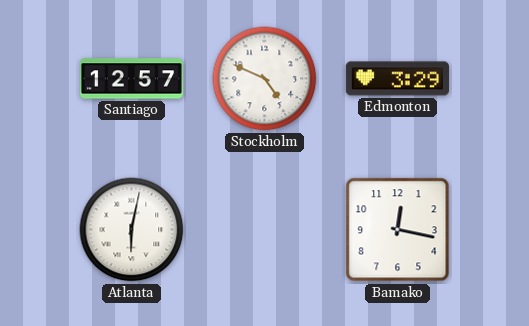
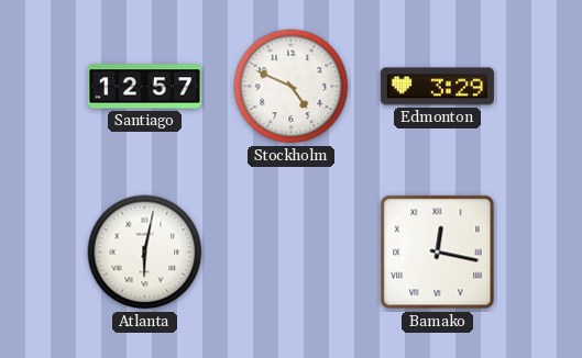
Bamako numerals: Arabic -> Roman
